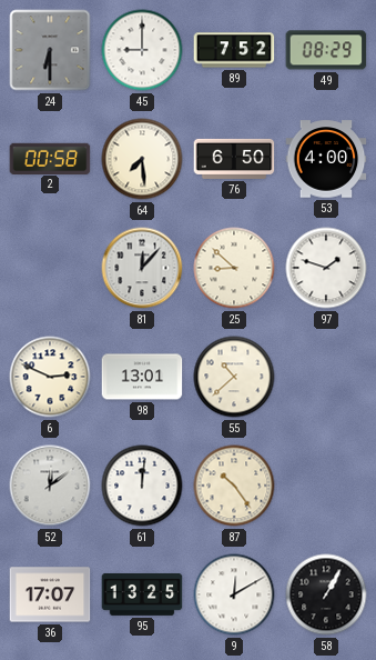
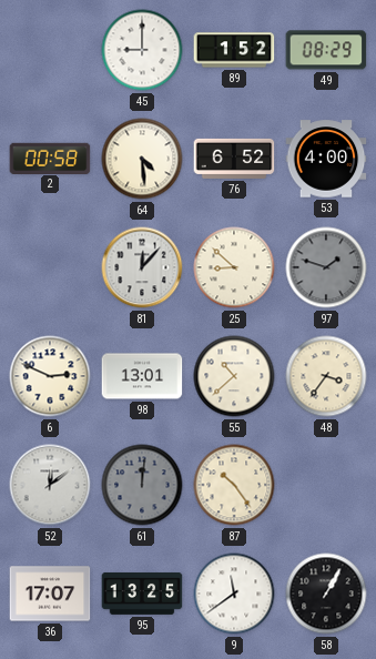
24: 6:30 -> none
89: 7:52 -> 1:52
64: 7:29 -> 4:29
76: 6:50 -> 6:52
97 dial: white -> grey
48: none -> 3:36
61 dial: white -> grey
9: 12:10 -> 11:39
